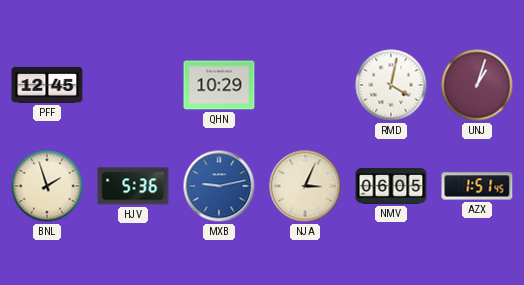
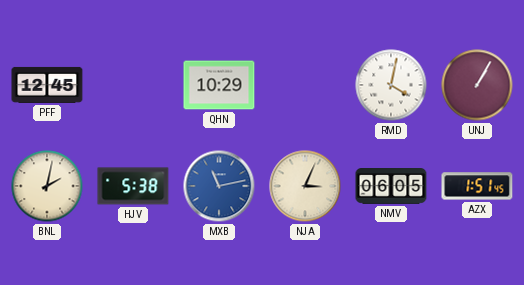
UNJ: 1:03 -> 1:05
BNL: 1:57 -> 2:02
HJV: 5:36 -> 5:38
MXB: 9:13 -> 11:13
